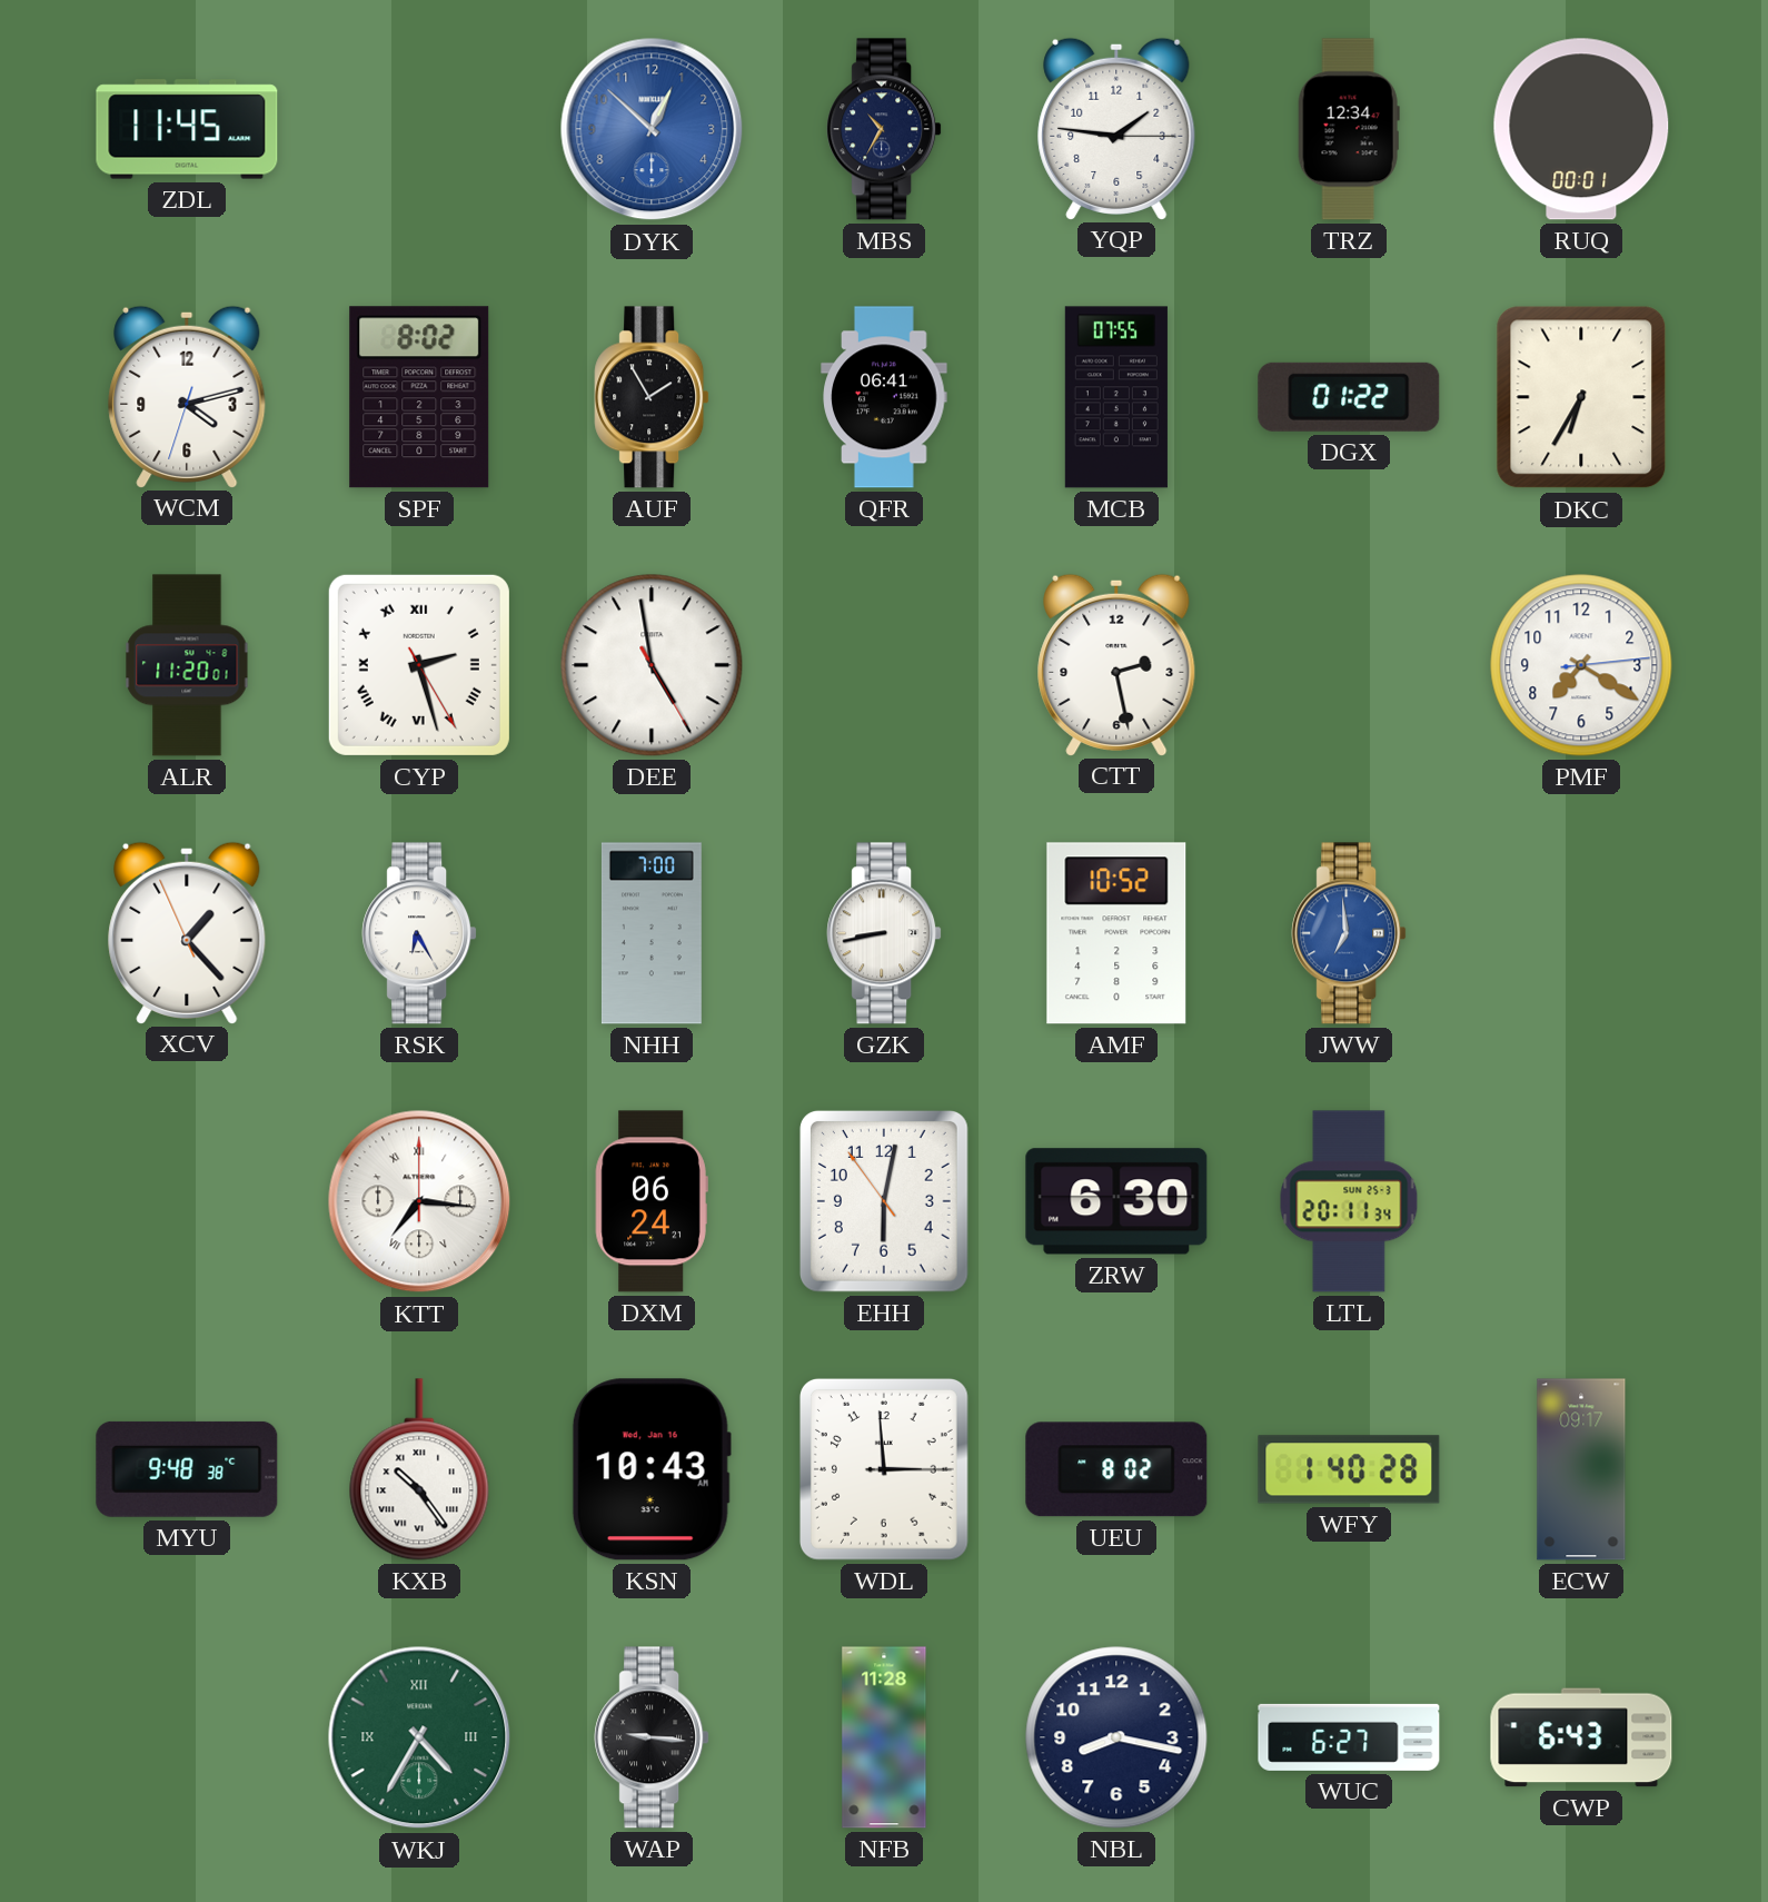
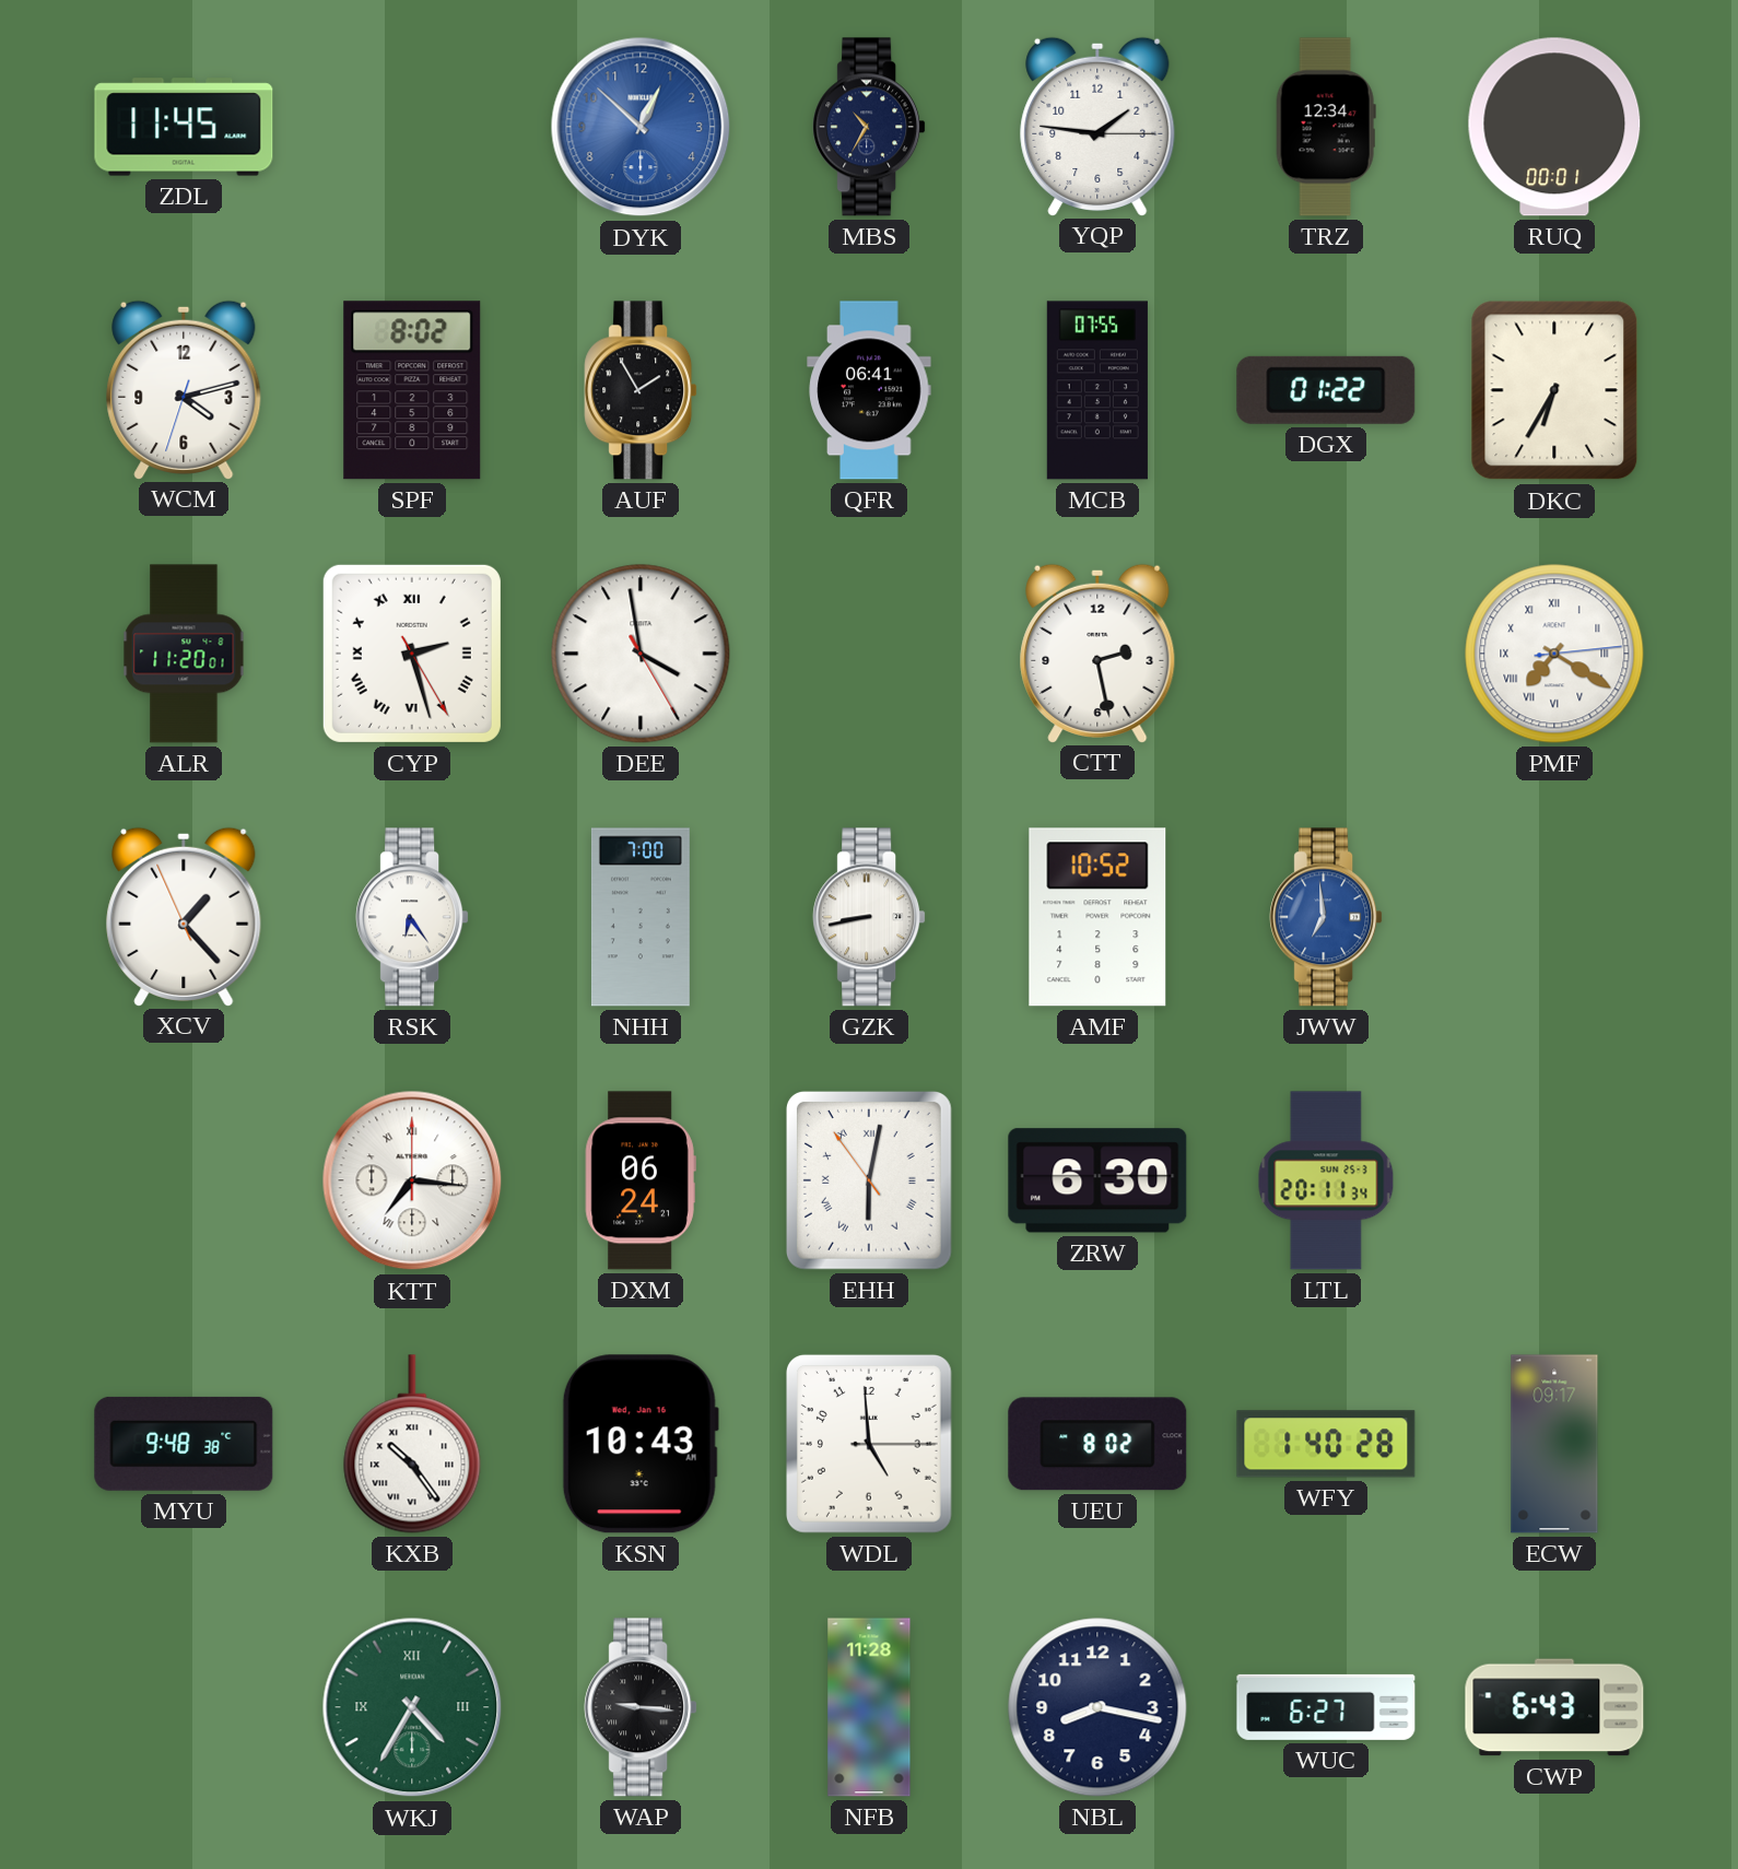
DEE: 4:58 -> 3:58
PMF numerals: Arabic -> Roman
RSK: 6:25 -> 6:24
EHH numerals: Arabic -> Roman
WDL: 2:59 -> 4:59
